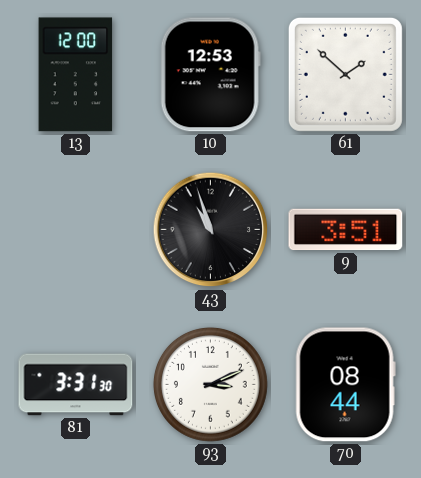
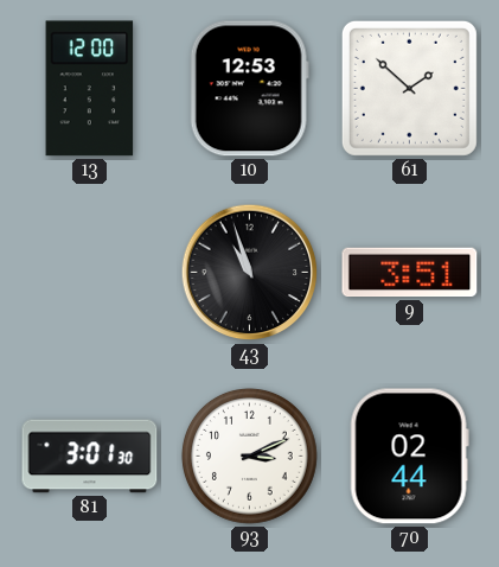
81: 3:31 -> 3:01
70: 08:44 -> 02:44
